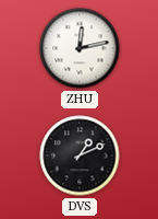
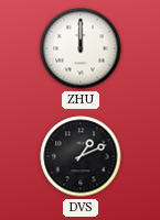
ZHU: 12:13 -> 12:00
